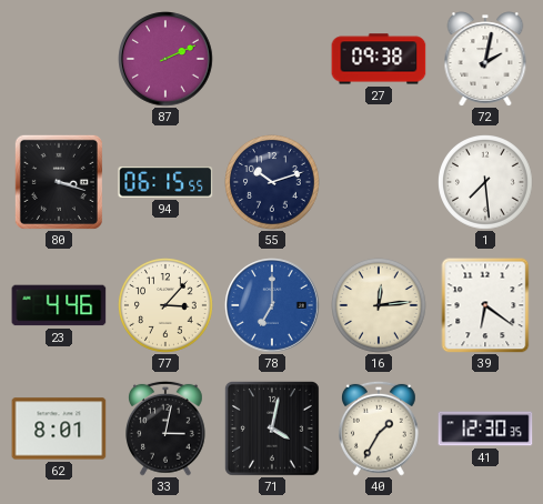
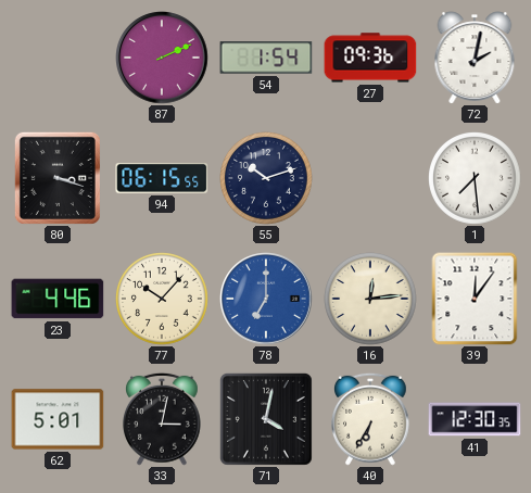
54: none -> 1:54
27: 09:38 -> 09:36
77: 3:07 -> 10:07
39: 6:21 -> 12:06
62: 8:01 -> 5:01
40: 1:35 -> 6:35
